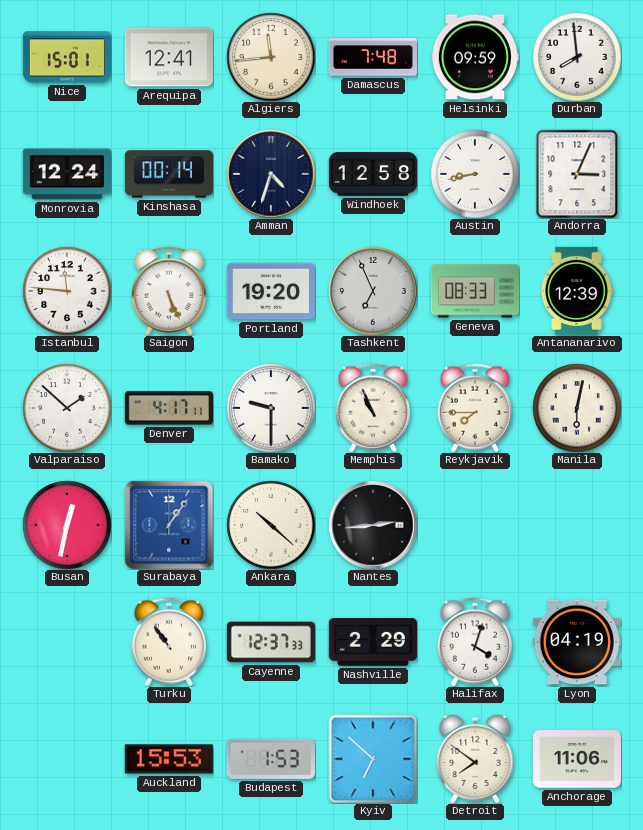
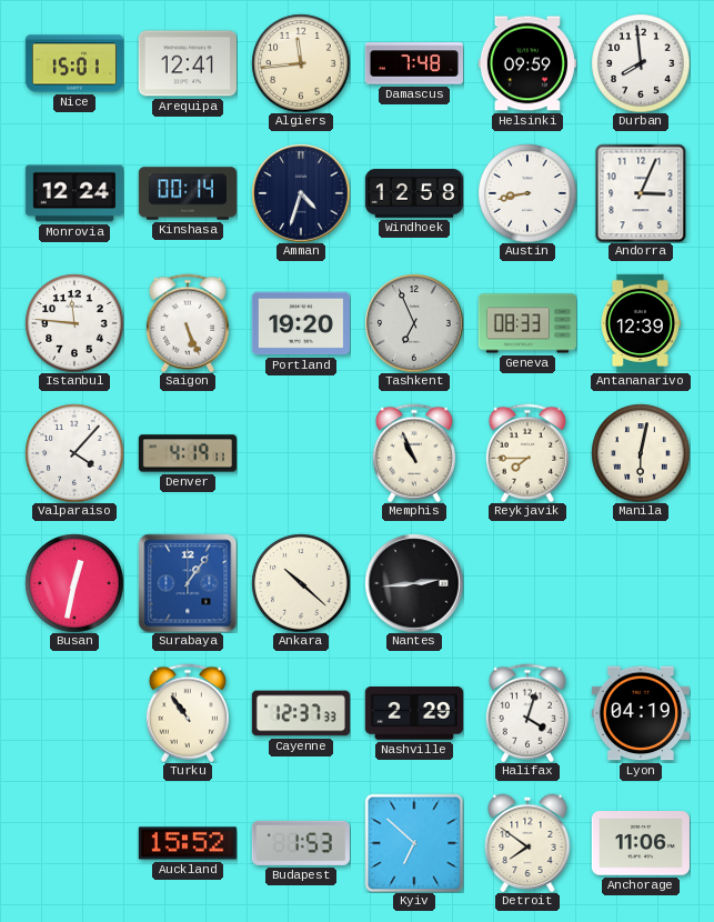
Valparaiso: 1:52 -> 4:07
Denver: 4:17 -> 4:19
Bamako: 9:30 -> none
Auckland: 15:53 -> 15:52
